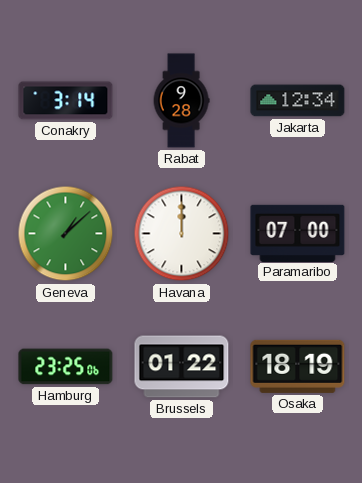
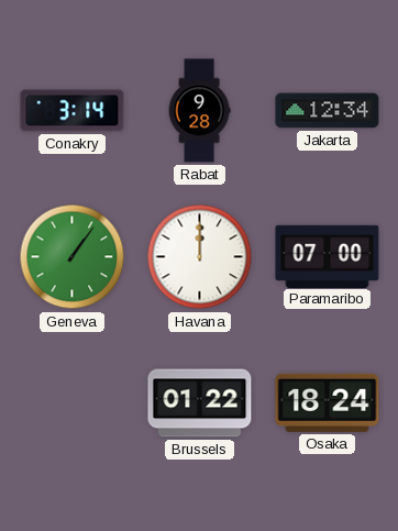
Geneva: 1:08 -> 1:06
Hamburg: 23:25 -> none
Osaka: 18:19 -> 18:24
